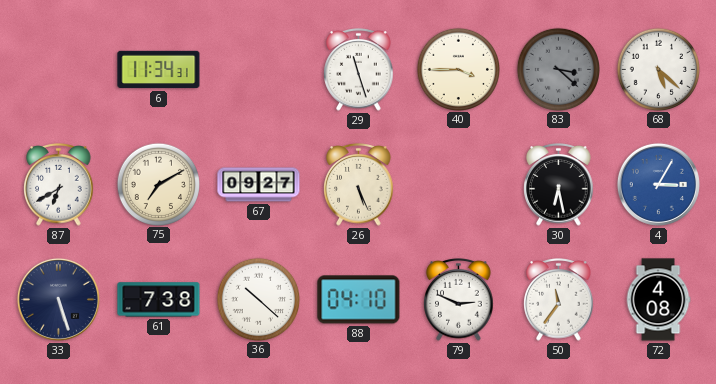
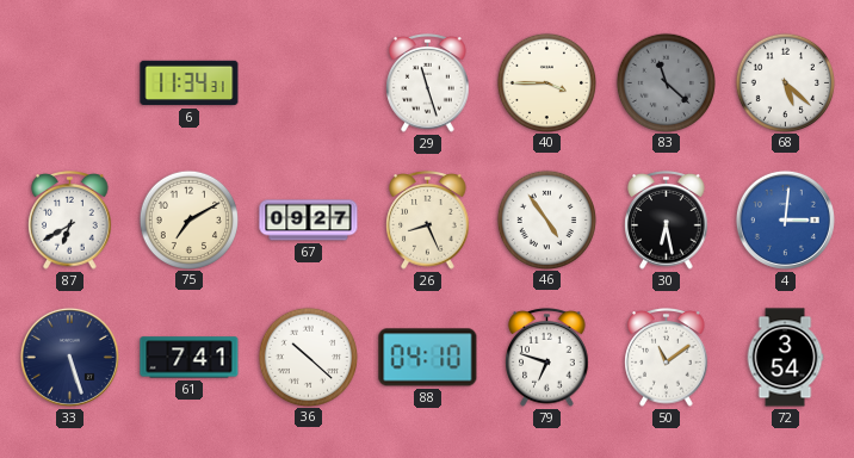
83: 3:22 -> 11:22
26: 5:26 -> 8:26
46: none -> 4:54
4: 3:05 -> 3:01
61: 7:38 -> 7:41
79: 2:49 -> 6:48
50: 11:36 -> 11:09
72: 4:08 -> 3:54
